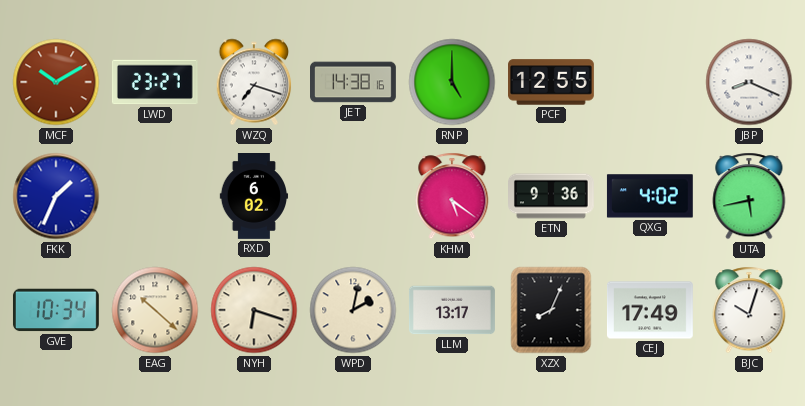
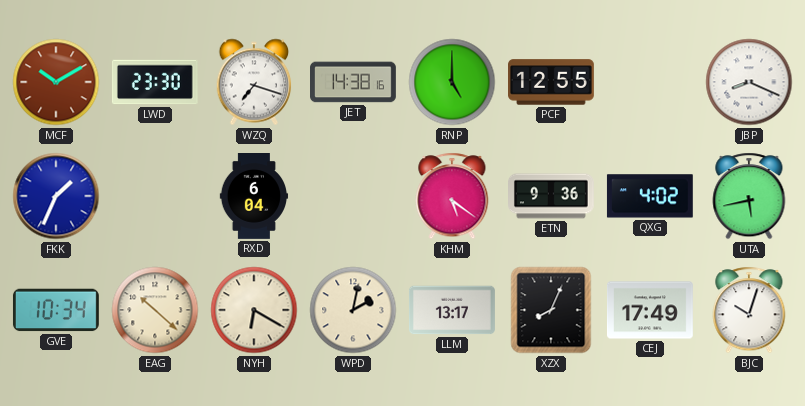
LWD: 23:27 -> 23:30
RXD: 6:02 -> 6:04
NYH: 6:18 -> 6:20
